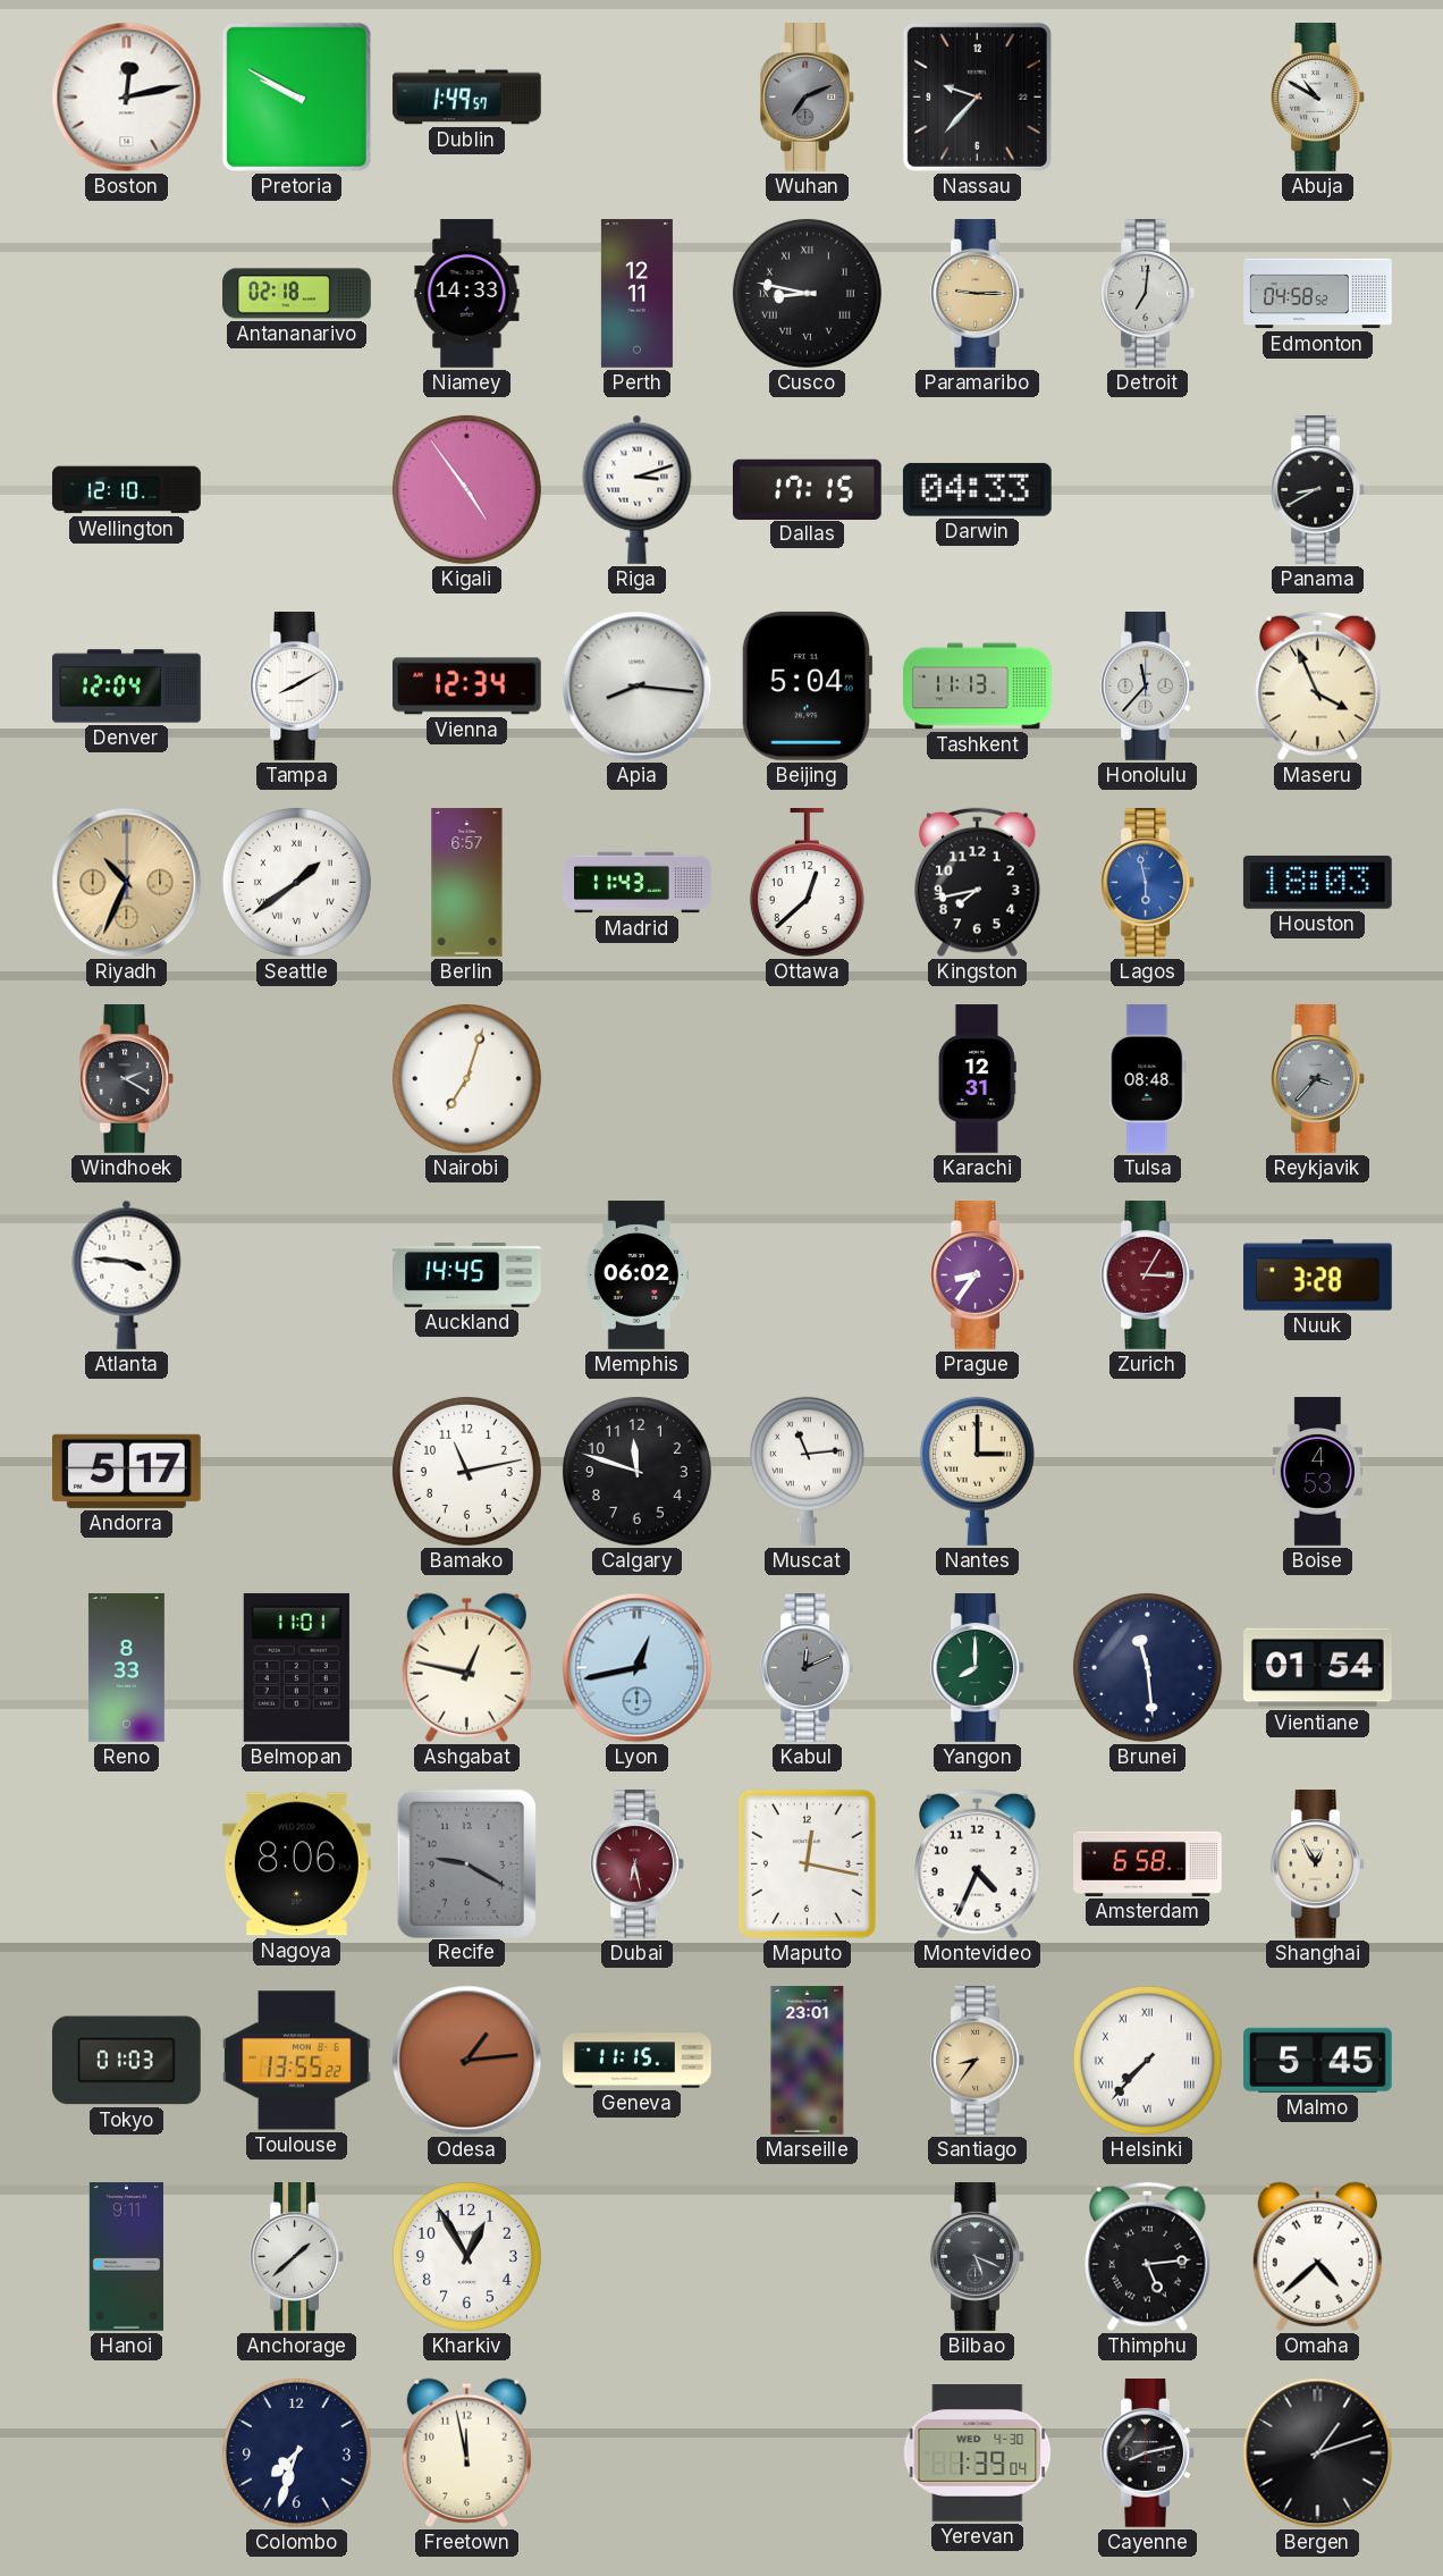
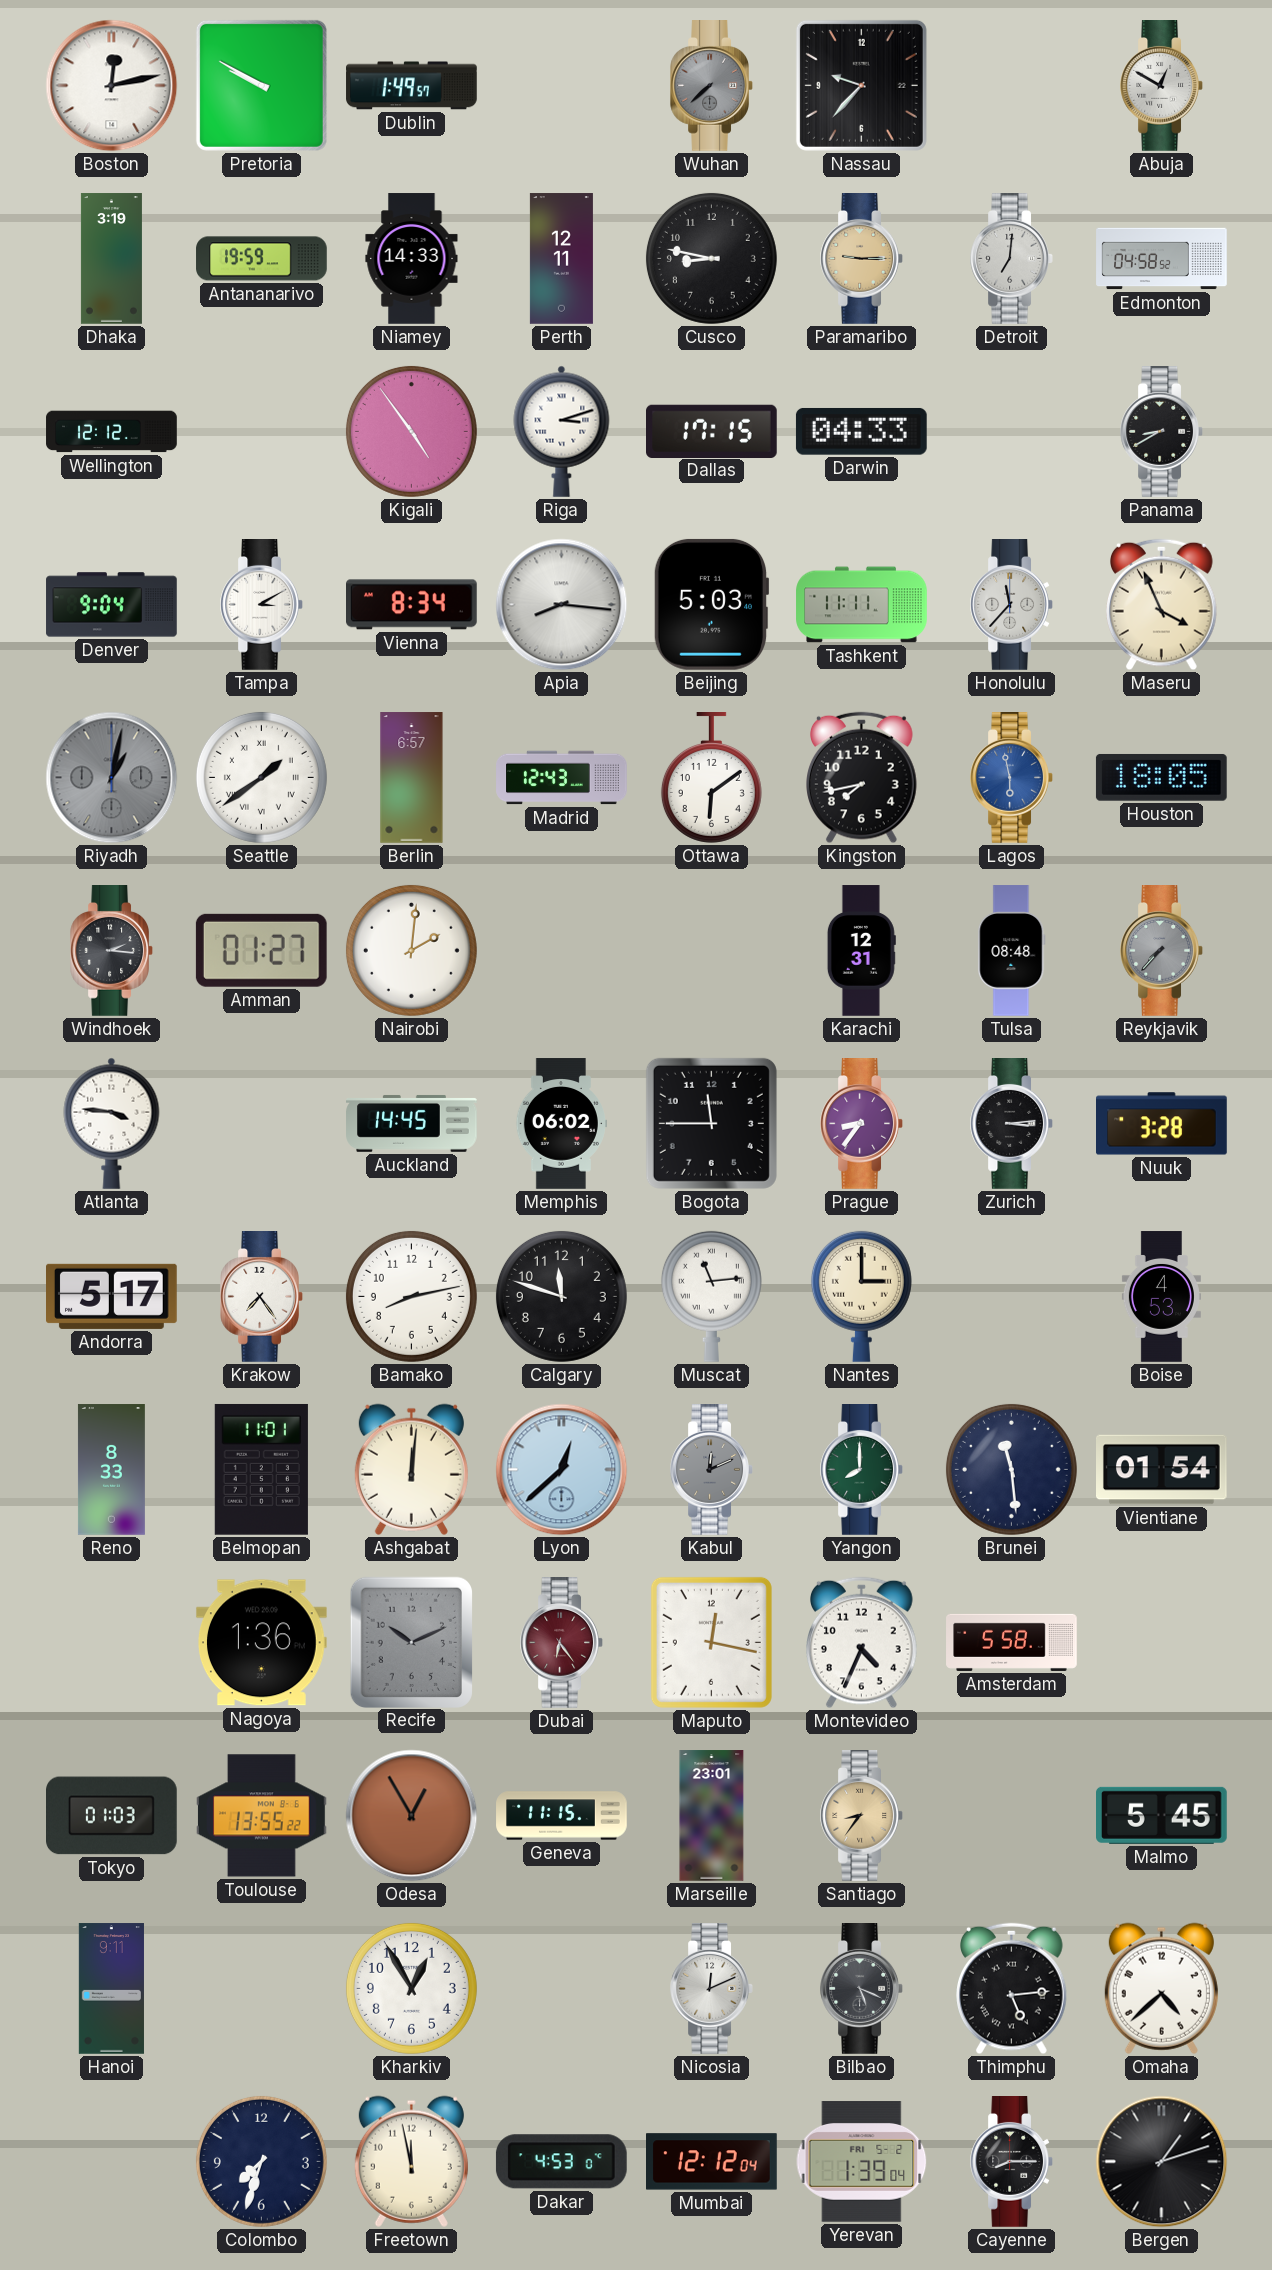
Wuhan: 7:11 -> 7:38
Abuja: 10:50 -> 12:50
Dhaka: none -> 3:19
Antananarivo: 02:18 -> 19:59
Cusco numerals: Roman -> Arabic
Wellington: 12:10 -> 12:12
Denver: 12:04 -> 9:04
Tampa: 8:10 -> 3:10
Vienna: 12:34 -> 8:34
Beijing: 5:04 -> 5:03
Tashkent: 11:13 -> 11:11
Riyadh: 10:34 -> 1:02
Riyadh dial: champagne -> grey
Madrid: 11:43 -> 12:43
Ottawa: 12:38 -> 6:09
Houston: 18:03 -> 18:05
Windhoek: 2:20 -> 2:16
Amman: none -> 01:27
Nairobi: 7:03 -> 2:01
Reykjavik: 3:37 -> 7:37
Bogota: none -> 11:45
Zurich: 3:05 -> 3:14
Zurich dial: burgundy -> black
Krakow: none -> 7:24
Bamako: 11:13 -> 8:13
Ashgabat: 12:47 -> 12:01
Lyon: 12:43 -> 12:38
Nagoya: 8:06 -> 1:36
Recife: 9:20 -> 10:11
Dubai: 6:28 -> 6:24
Amsterdam: 6:58 -> 5:58
Shanghai: 12:55 -> none
Odesa: 1:14 -> 12:55
Helsinki: 7:37 -> none
Anchorage: 1:38 -> none
Nicosia: none -> 12:11
Dakar: none -> 4:53
Mumbai: none -> 12:12
Yerevan date: WED 4-30 -> FRI 5-2
Cayenne: 8:13 -> 8:15
